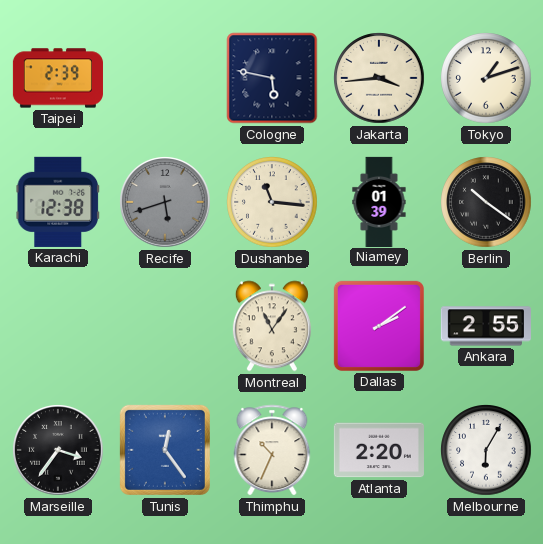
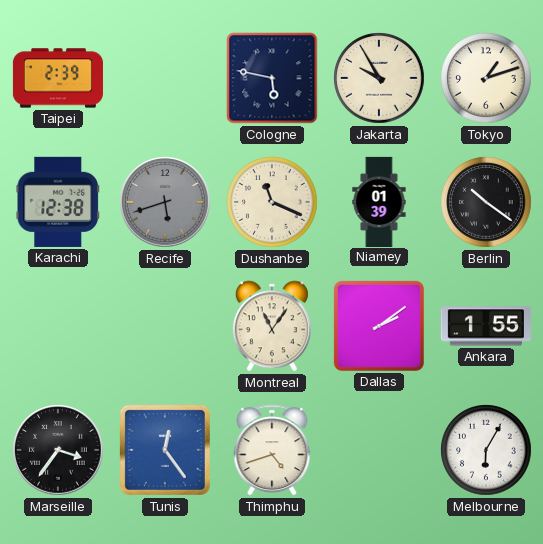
Jakarta: 3:44 -> 9:55
Dushanbe: 11:16 -> 11:19
Ankara: 2:55 -> 1:55
Thimphu: 10:34 -> 4:42
Atlanta: 2:20 -> none
